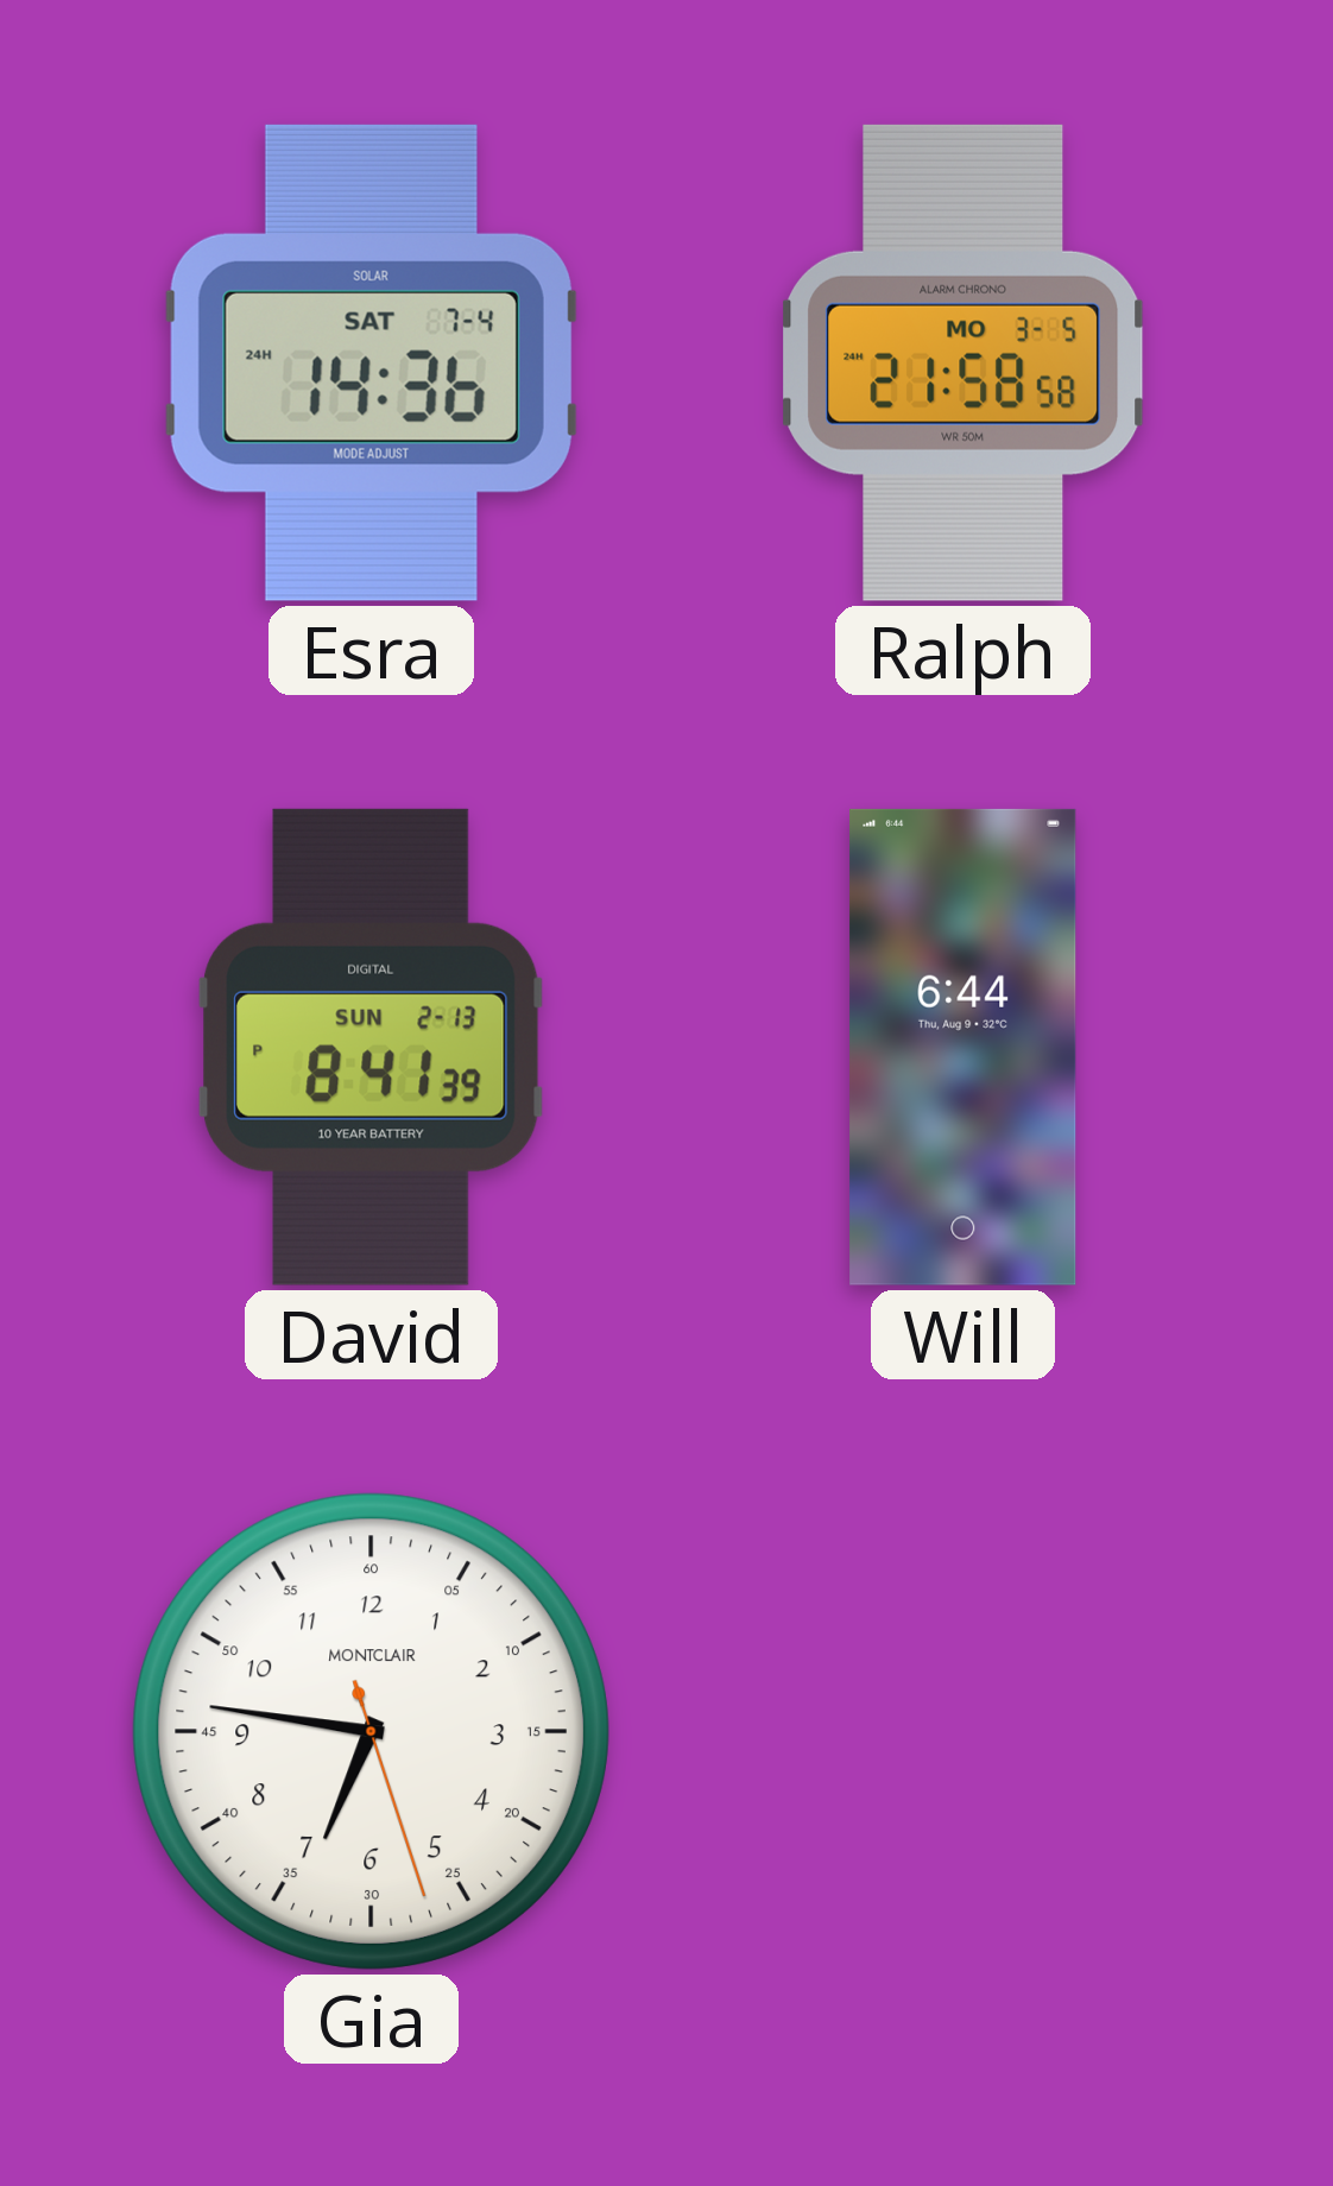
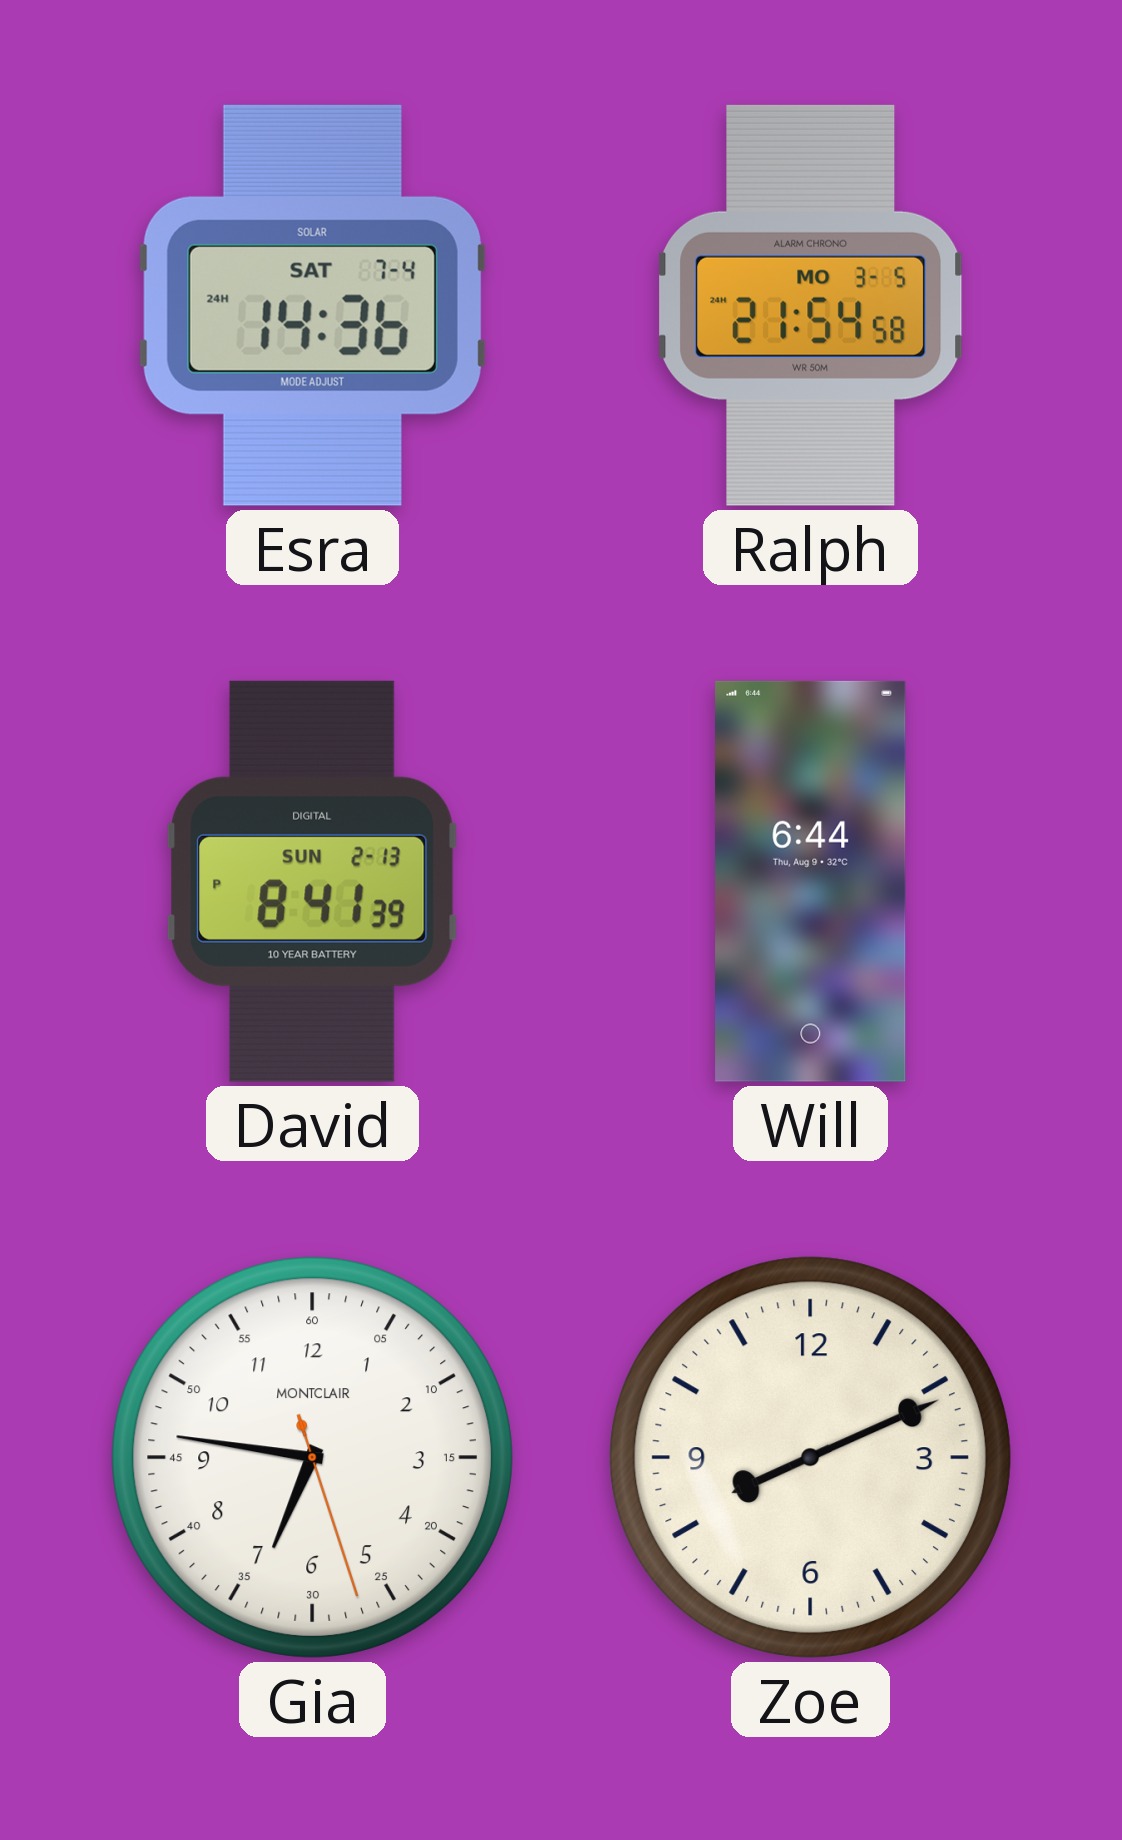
Ralph: 21:58 -> 21:54
Zoe: none -> 8:11
